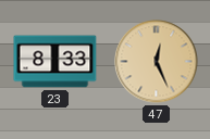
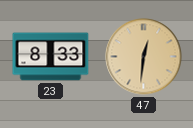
47: 12:26 -> 12:31
